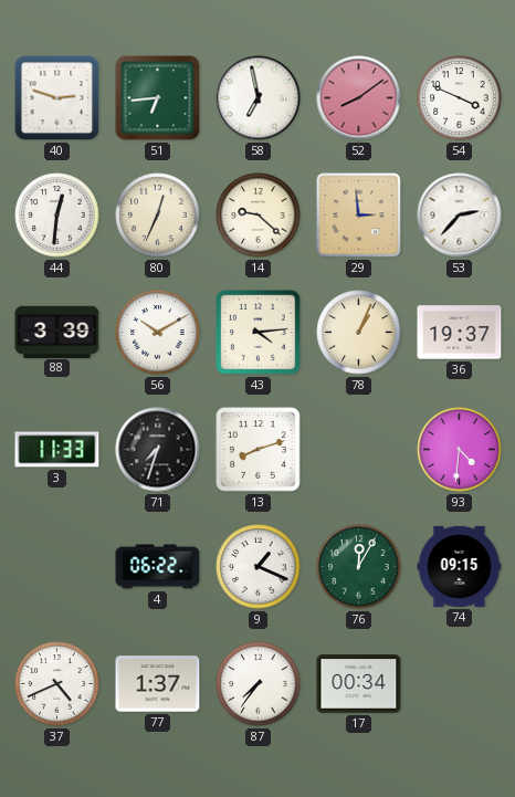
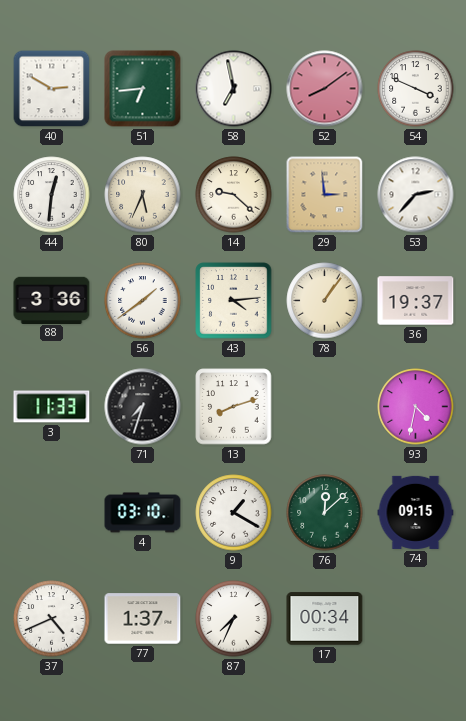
40: 2:48 -> 2:50
80: 12:34 -> 5:34
88: 3:39 -> 3:36
56: 10:10 -> 1:39
78: 1:04 -> 1:06
93: 4:31 -> 4:32
4: 06:22 -> 03:10
9: 1:19 -> 1:20
76: 12:05 -> 12:08
87: 7:36 -> 7:34
